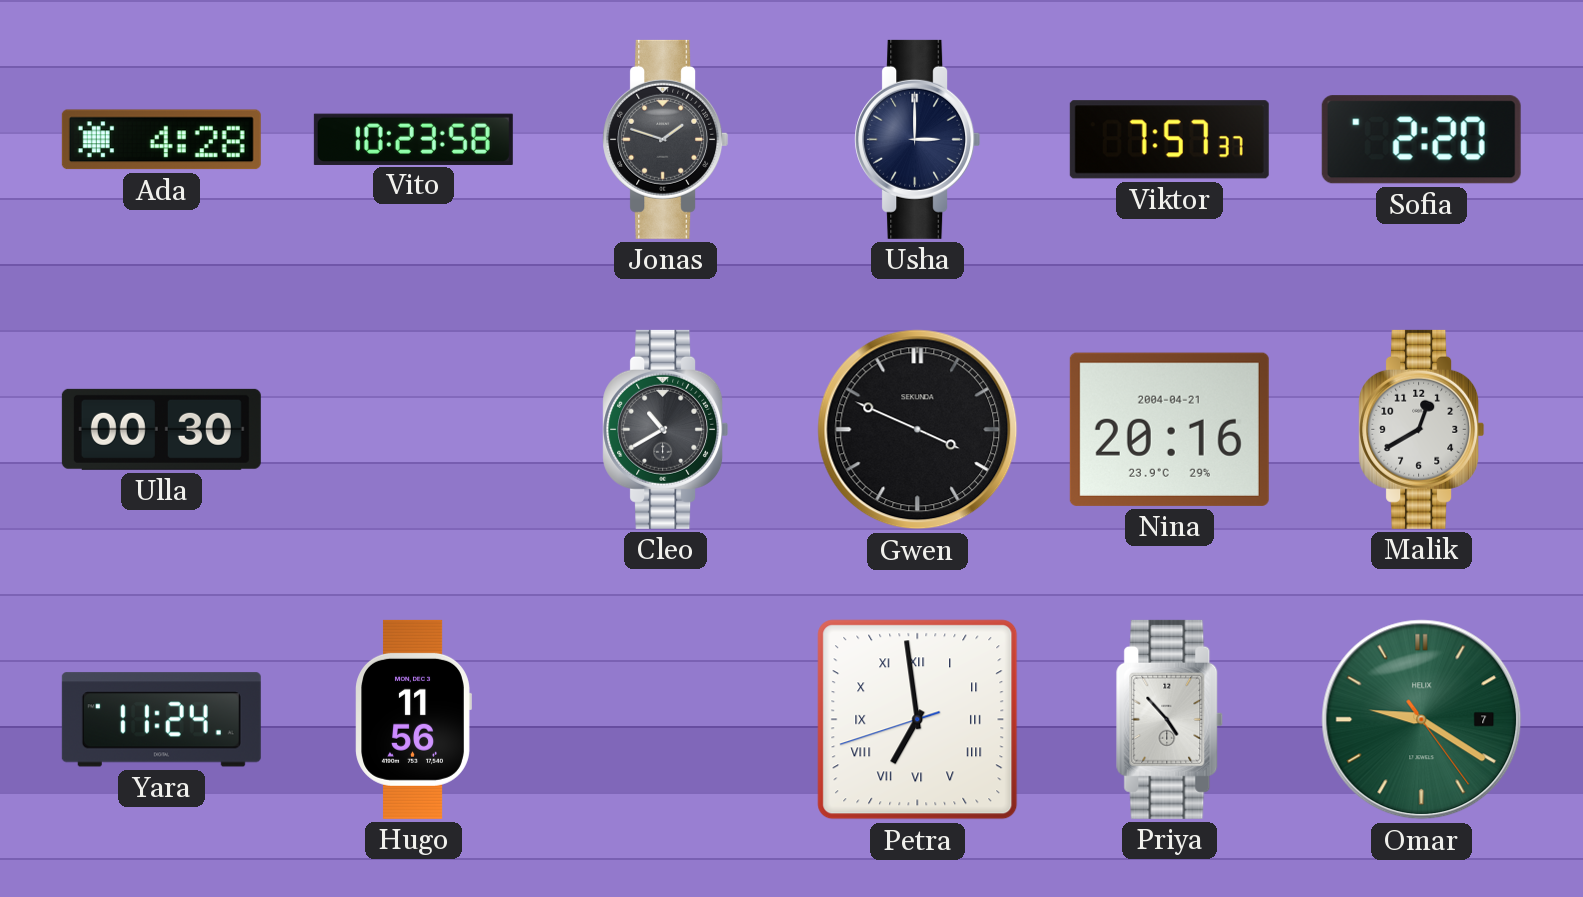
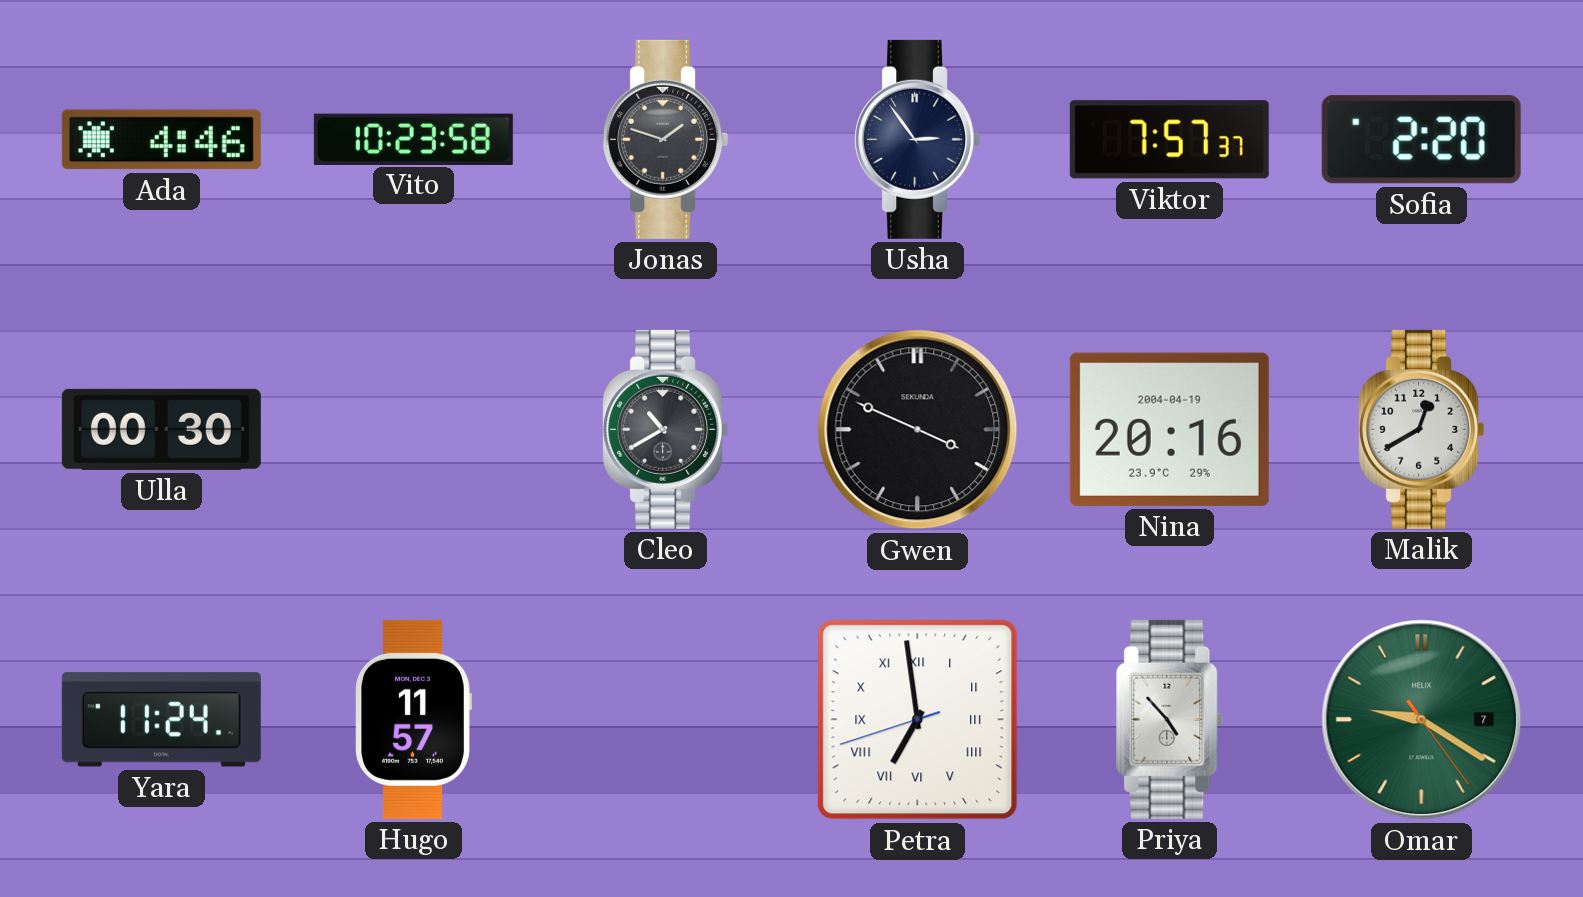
Ada: 4:28 -> 4:46
Usha: 3:00 -> 2:54
Nina date: 2004-04-21 -> 2004-04-19
Hugo: 11:56 -> 11:57
